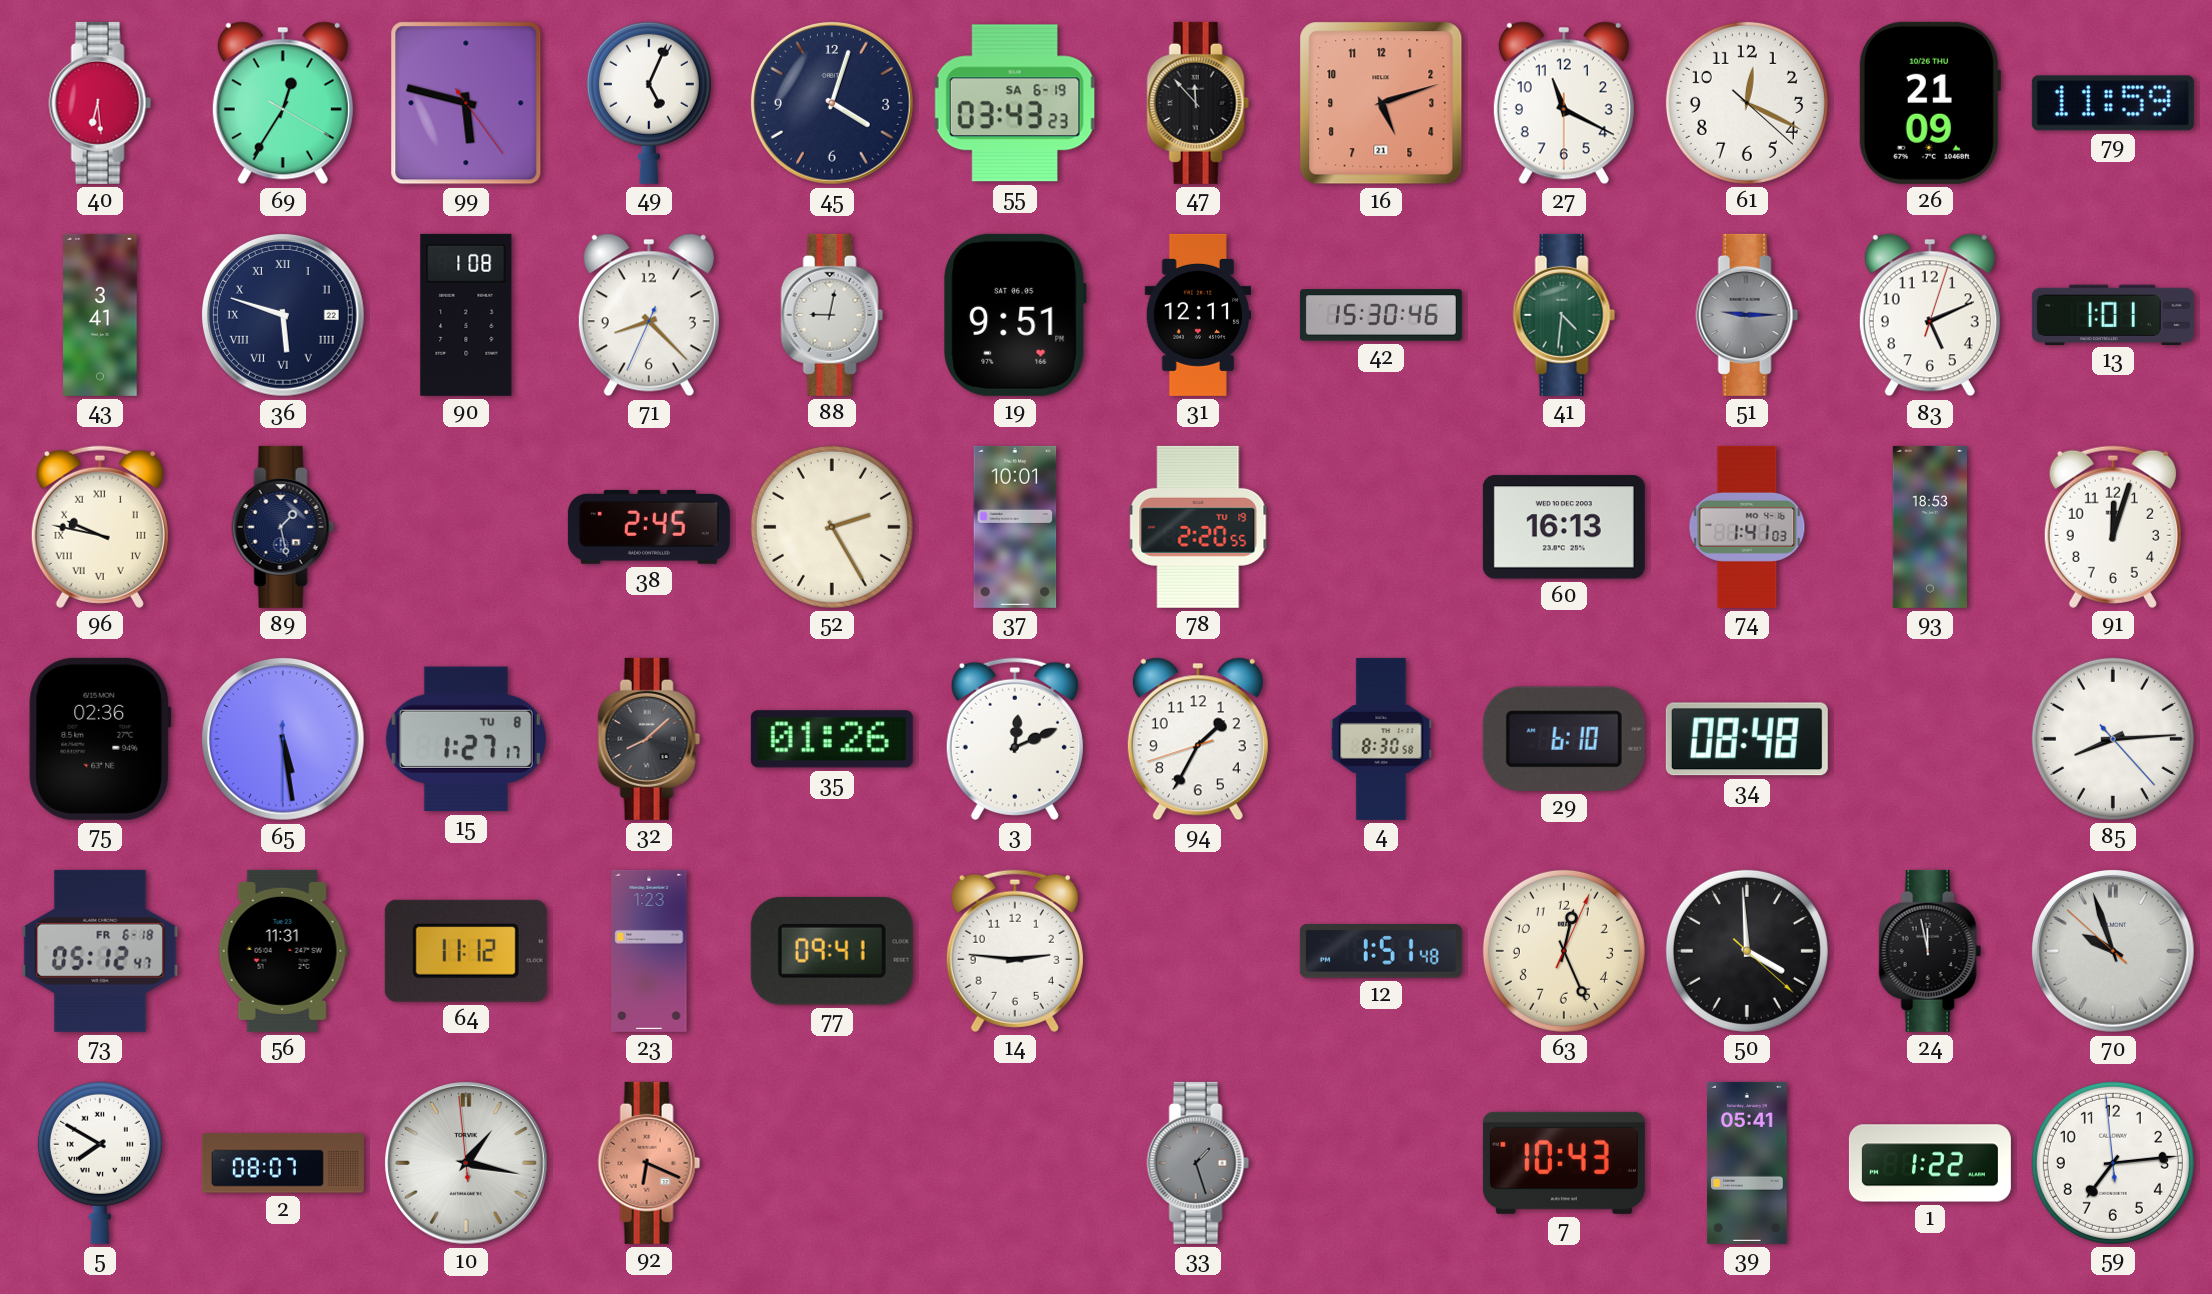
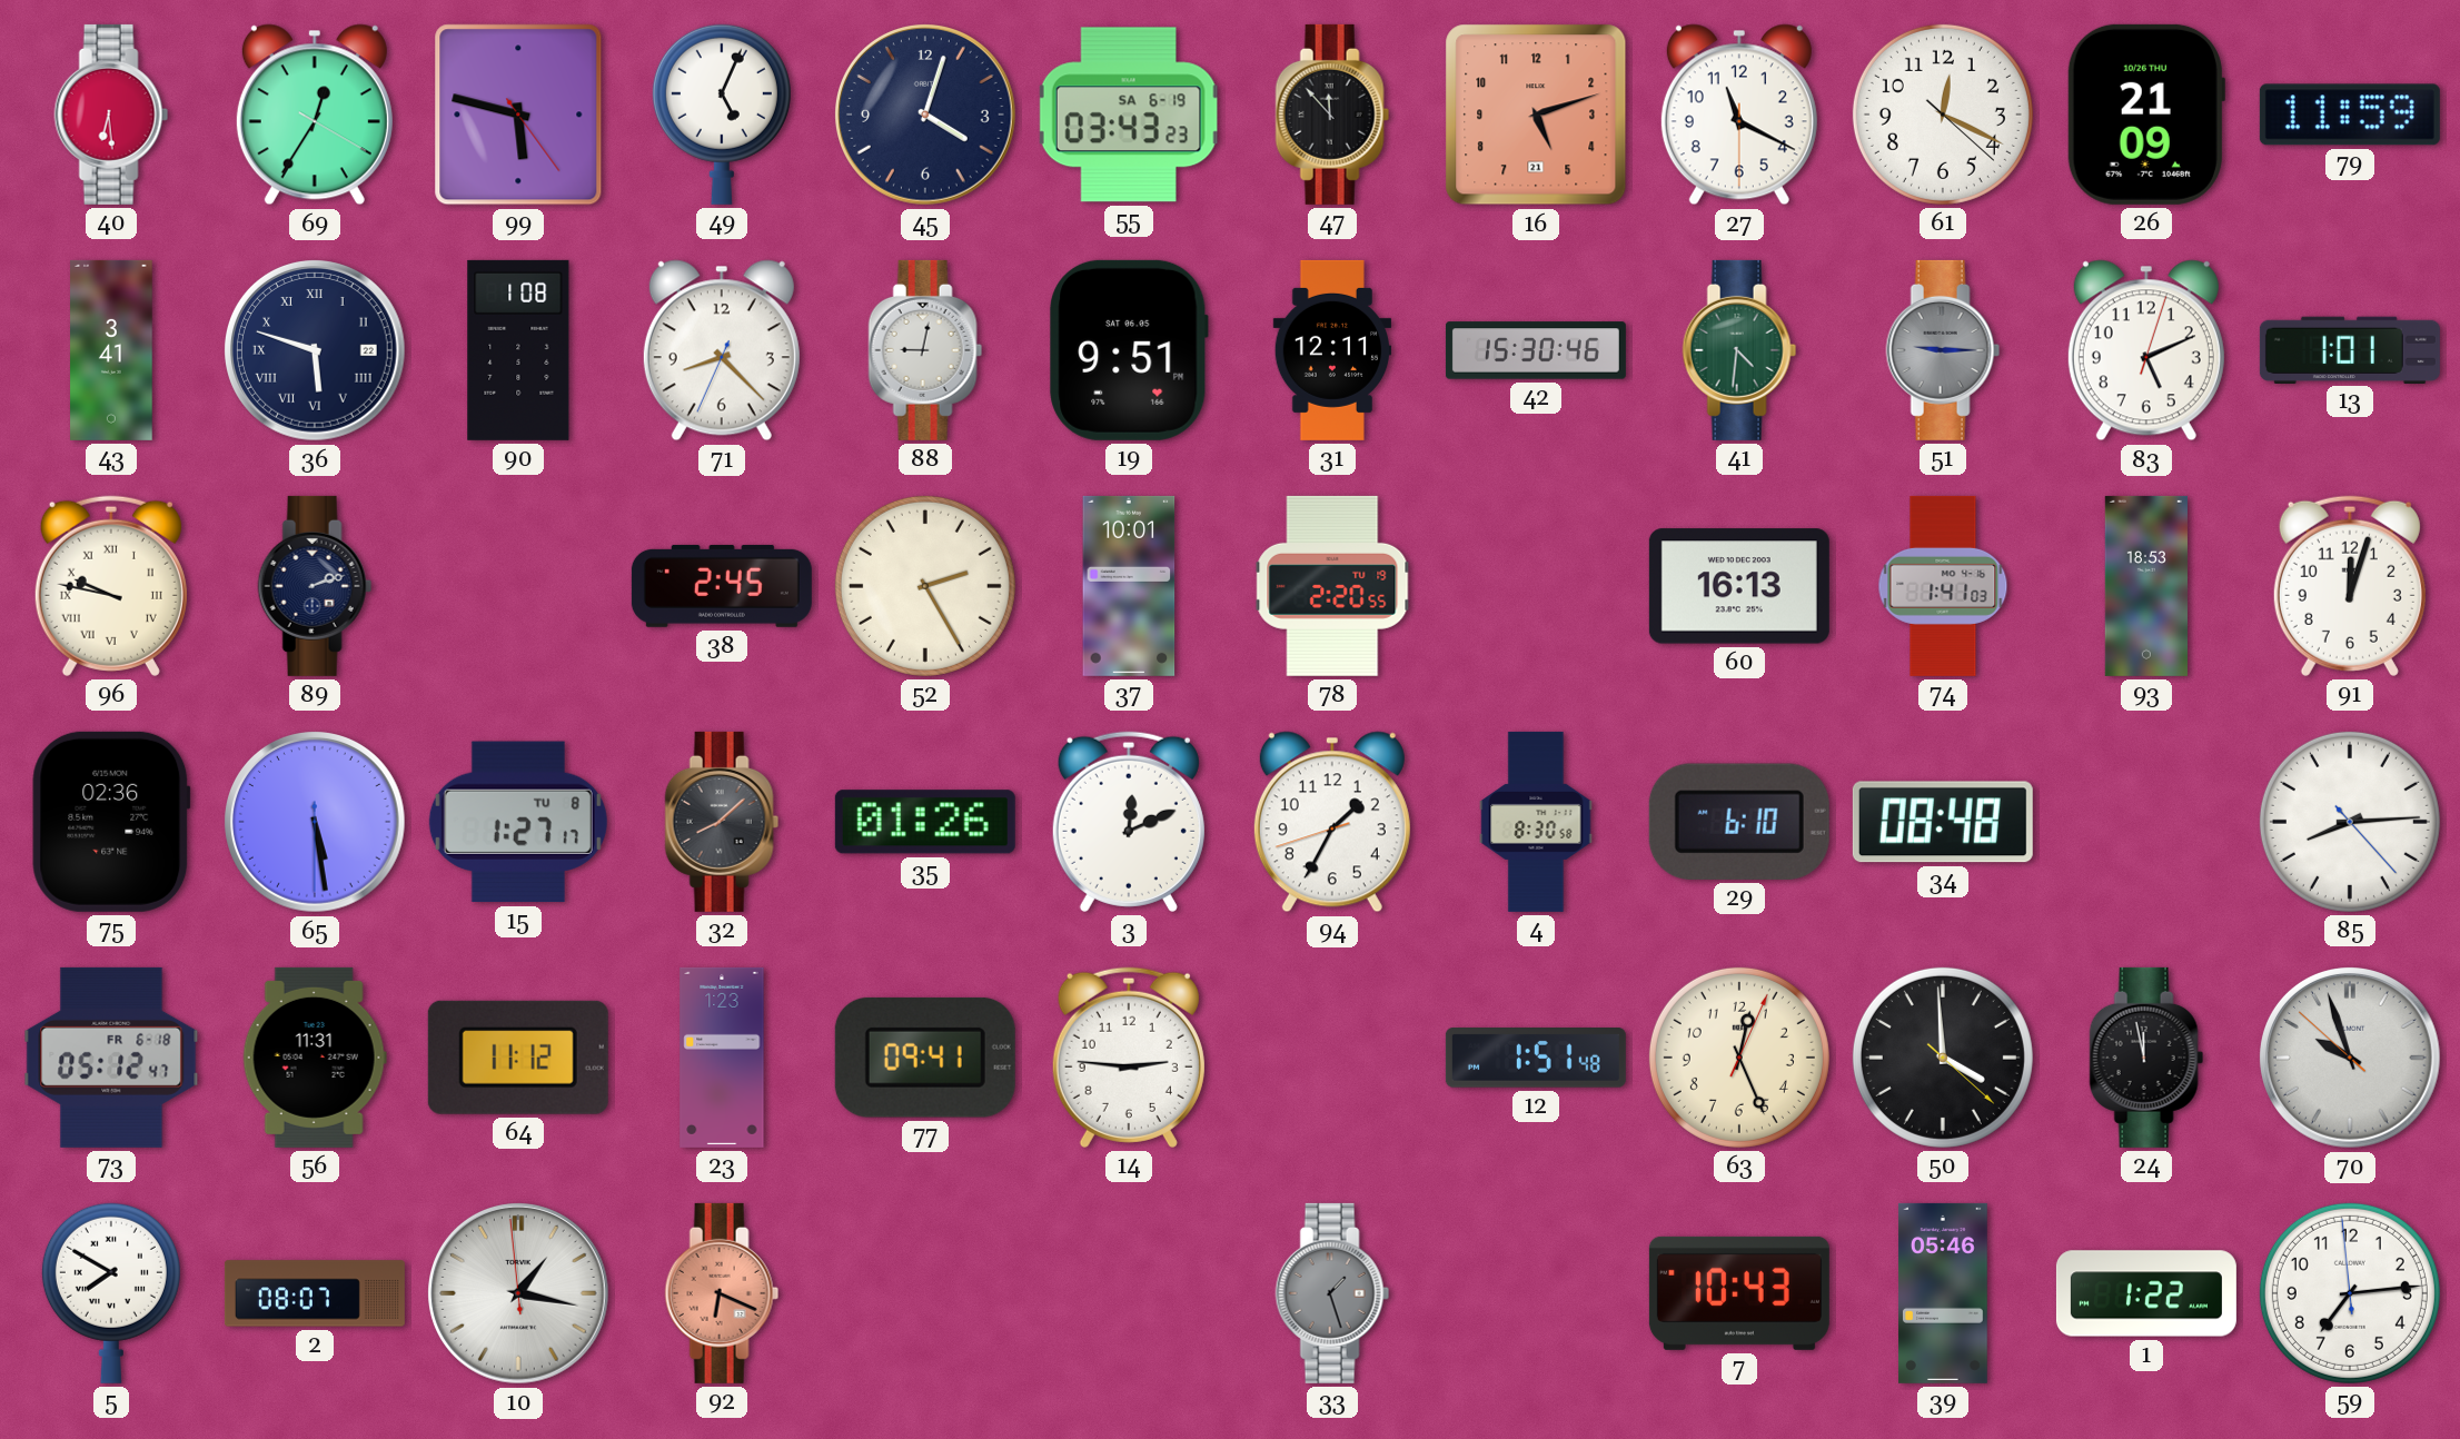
89: 1:28 -> 2:12
39: 05:41 -> 05:46
